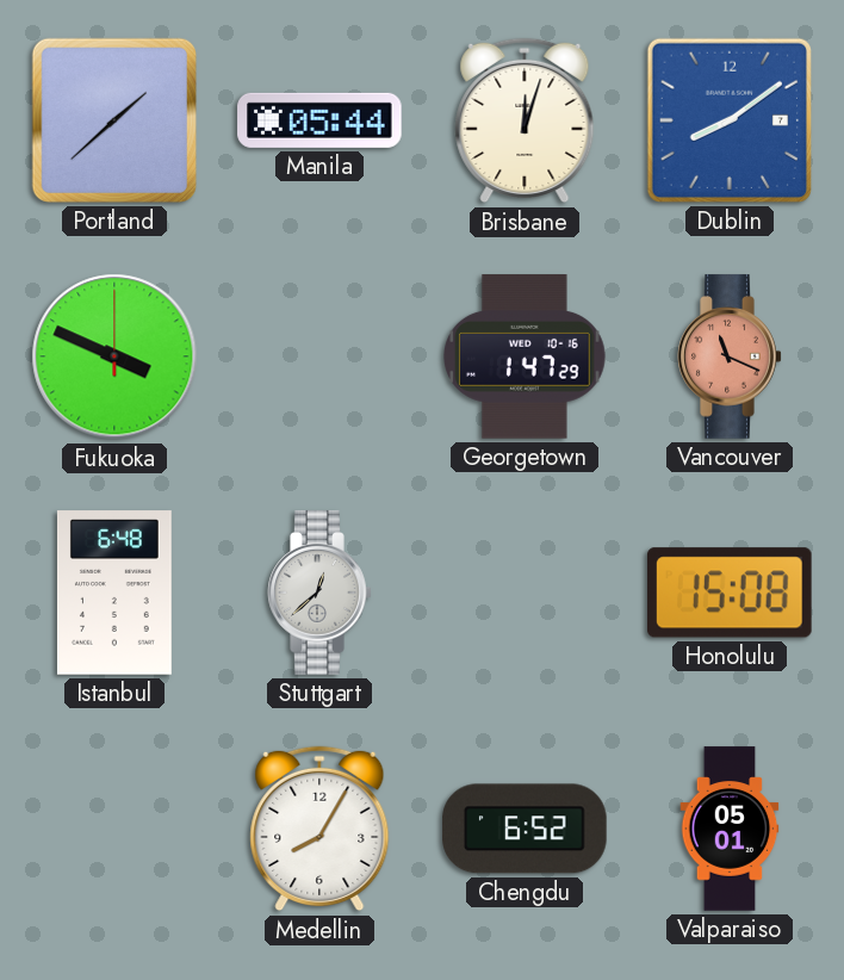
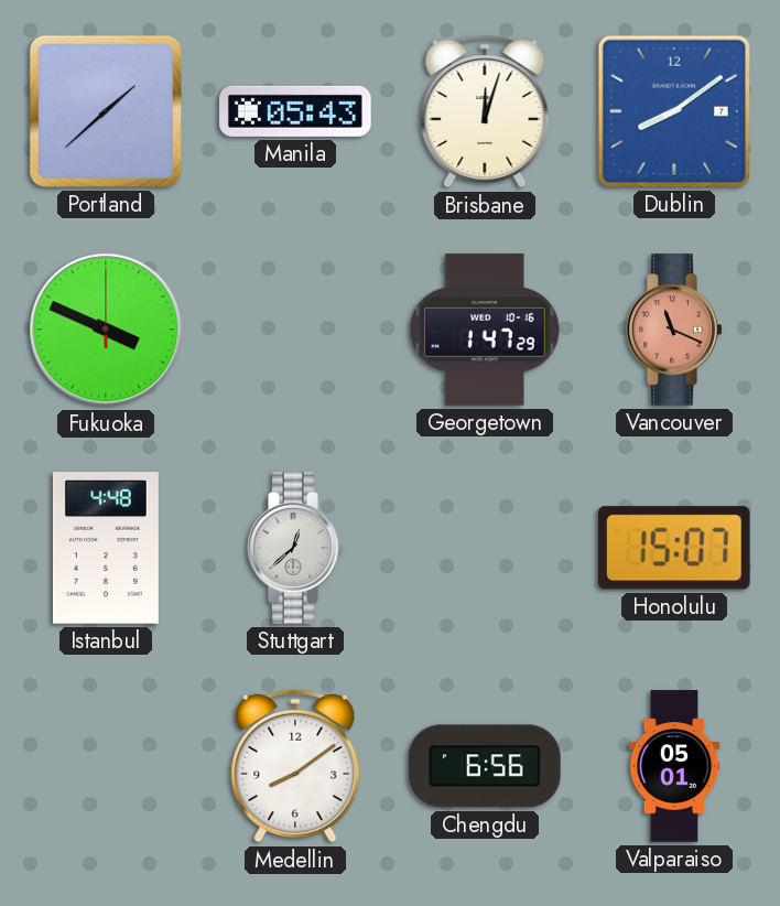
Manila: 05:44 -> 05:43
Istanbul: 6:48 -> 4:48
Honolulu: 15:08 -> 15:07
Medellin: 8:05 -> 8:09
Chengdu: 6:52 -> 6:56
